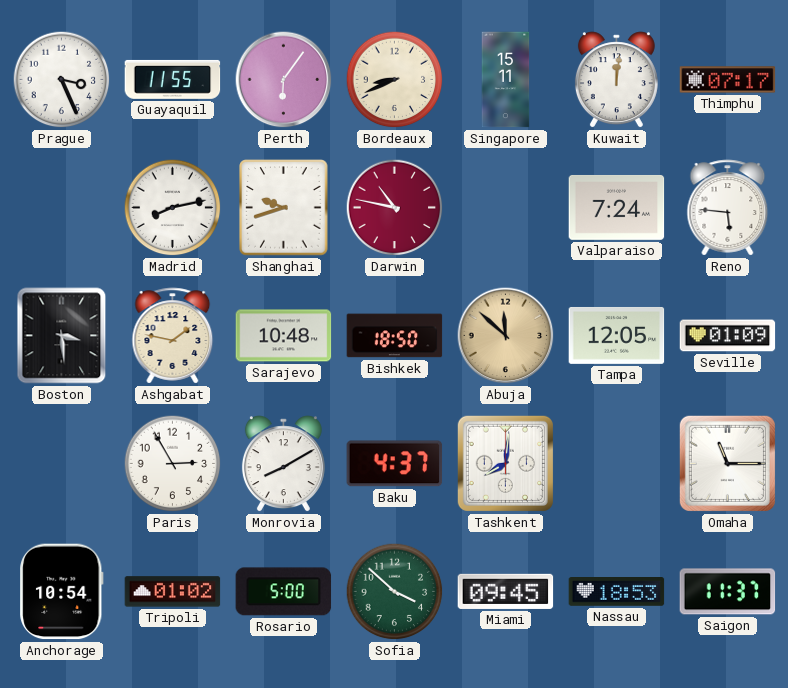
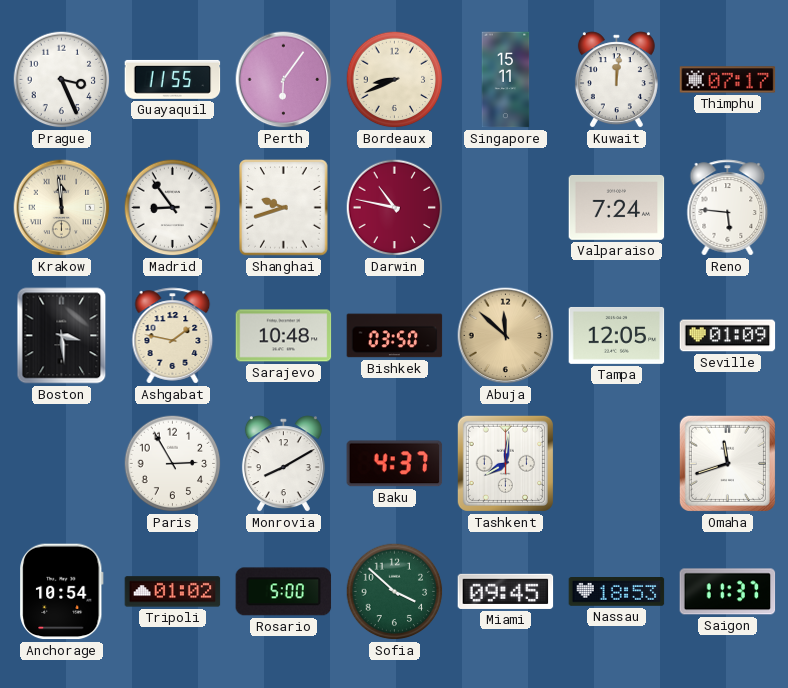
Krakow: none -> 11:59
Madrid: 8:13 -> 8:54
Bishkek: 18:50 -> 03:50
Omaha: 11:15 -> 11:42
